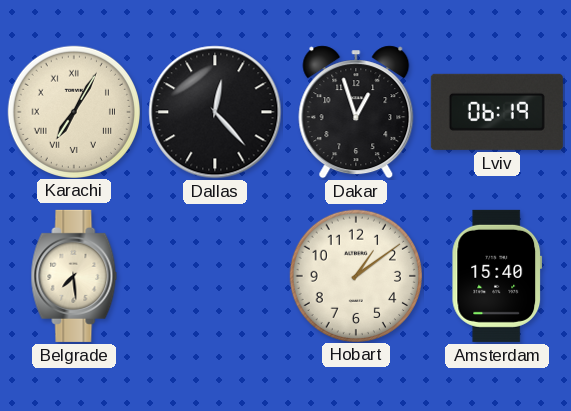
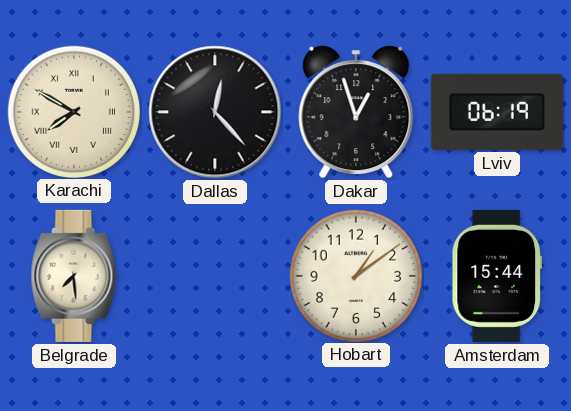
Karachi: 7:05 -> 7:50
Amsterdam: 15:40 -> 15:44
